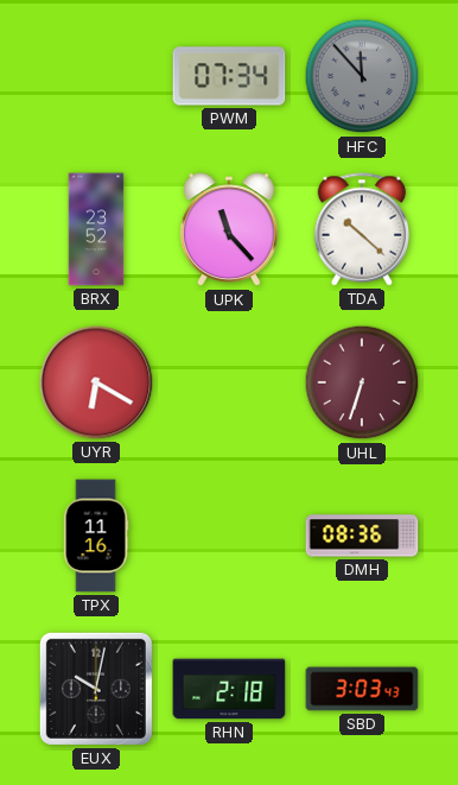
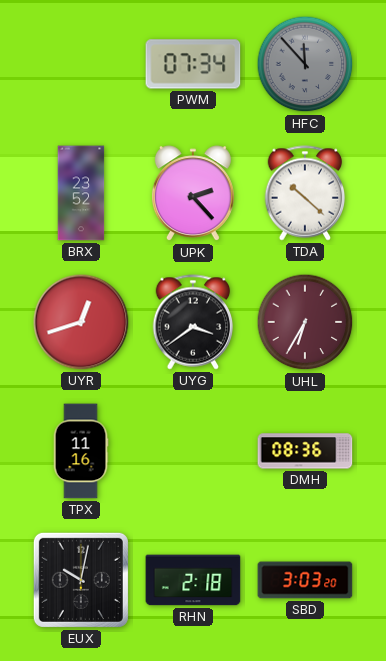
UPK: 11:23 -> 2:23
UYR: 6:20 -> 12:42
UYG: none -> 3:39
UHL: 6:33 -> 6:35
SBD: 3:03:43 -> 3:03:20
